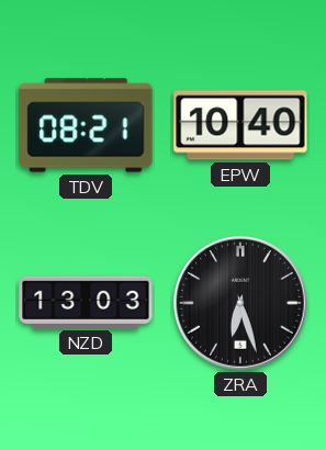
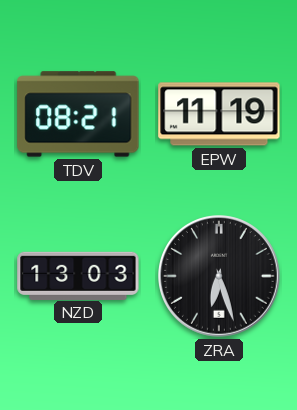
EPW: 10:40 -> 11:19
